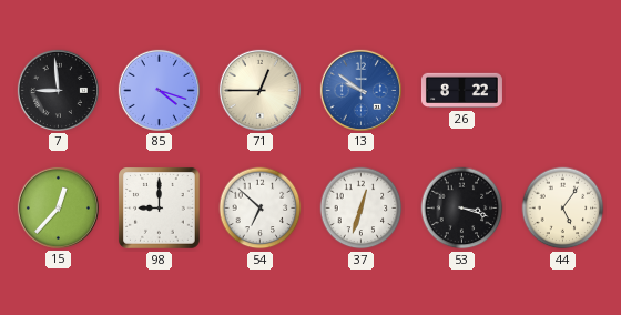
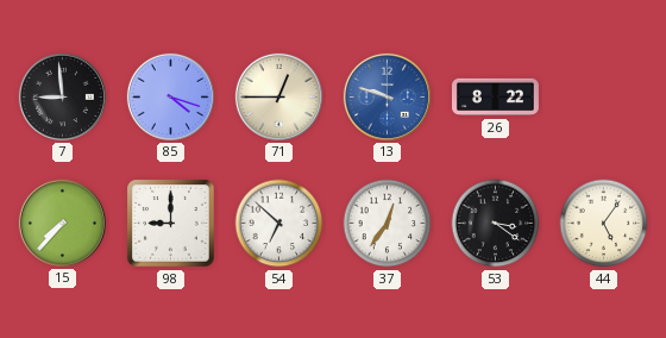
13: 9:51 -> 9:48
15: 12:37 -> 7:37
37: 12:33 -> 12:36
53: 3:18 -> 3:21
